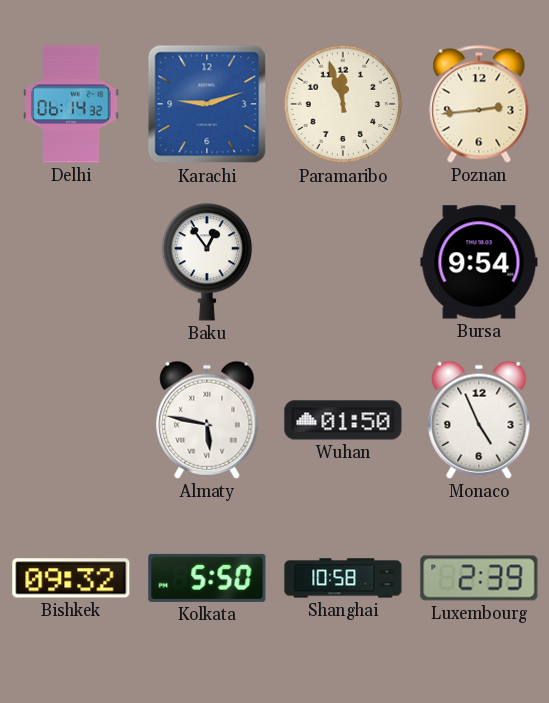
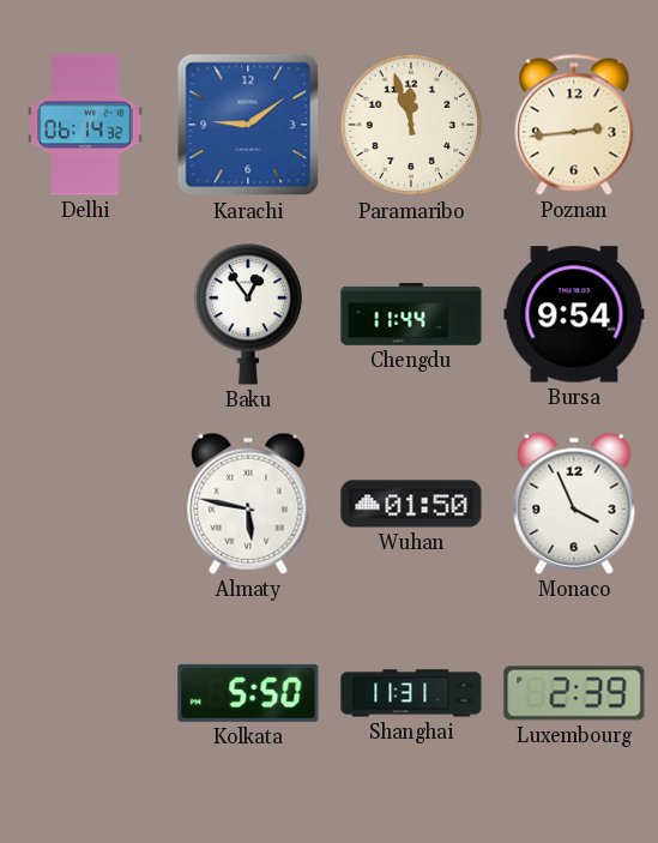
Karachi: 9:12 -> 9:09
Chengdu: none -> 11:44
Monaco: 4:56 -> 3:56
Bishkek: 09:32 -> none
Shanghai: 10:58 -> 11:31
